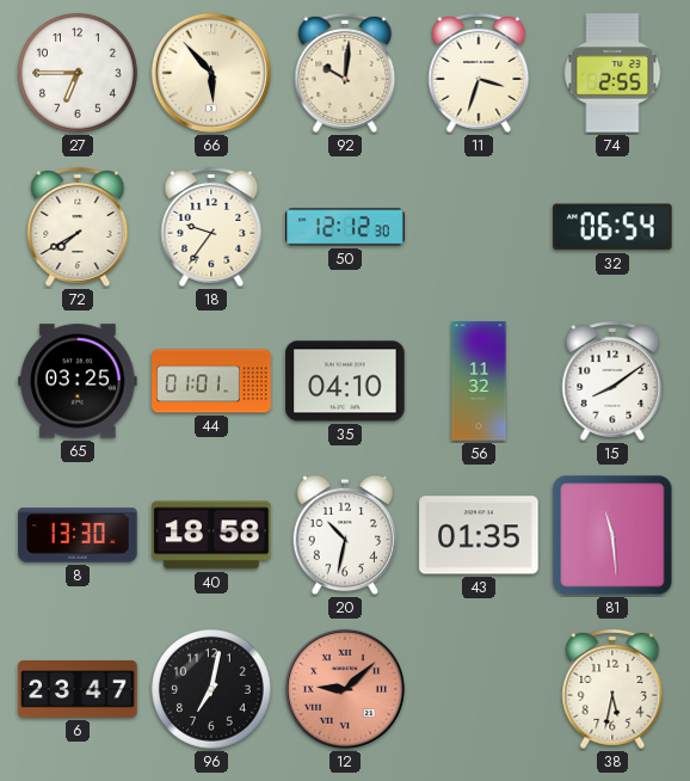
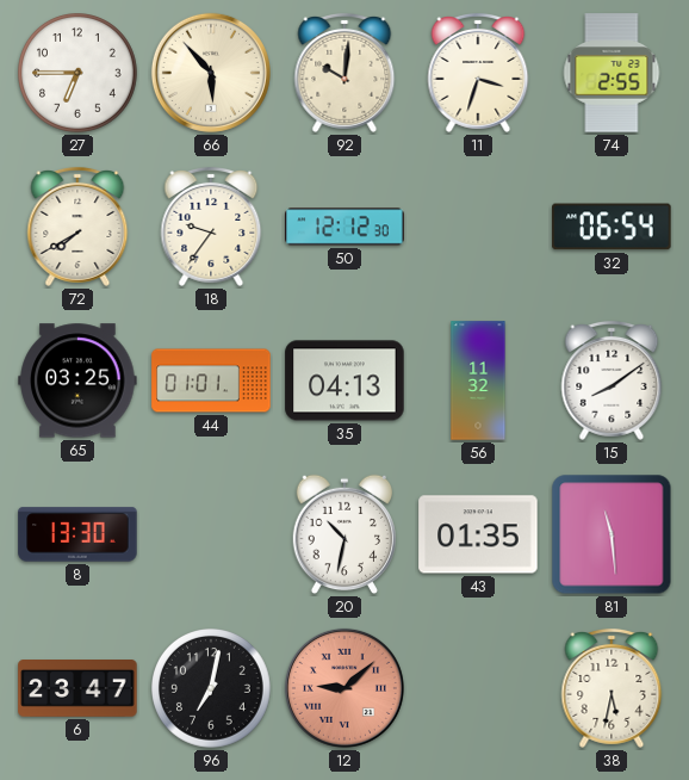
35: 04:10 -> 04:13
40: 18:58 -> none
